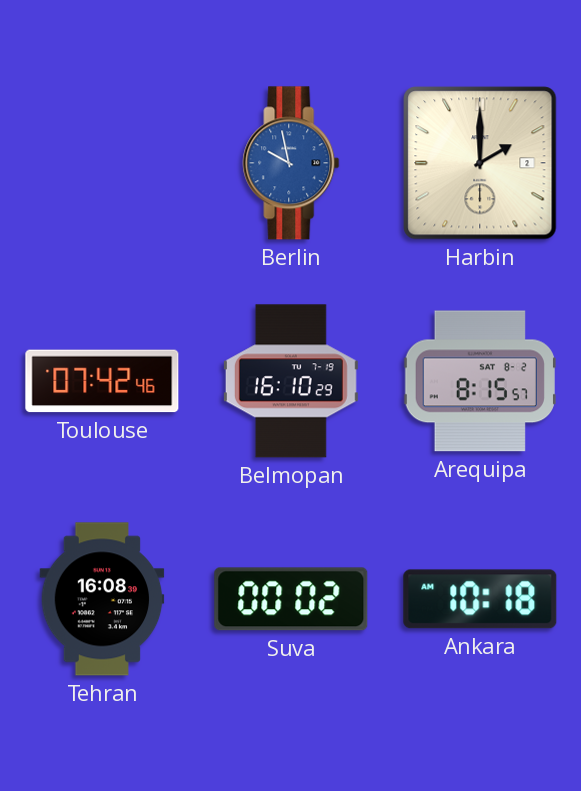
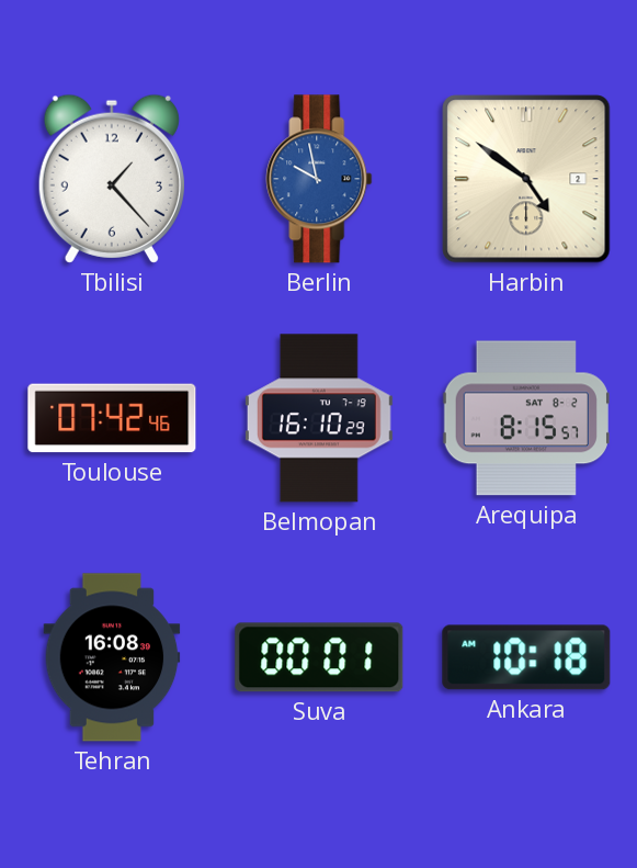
Tbilisi: none -> 1:23
Harbin: 2:00 -> 4:51
Suva: 00:02 -> 00:01
